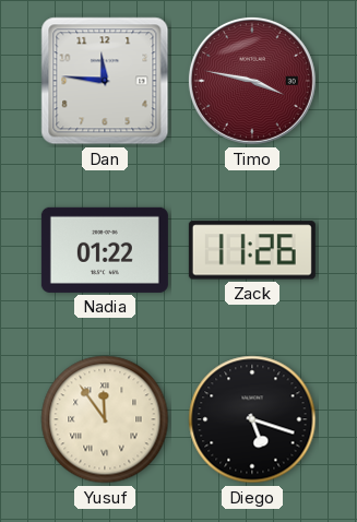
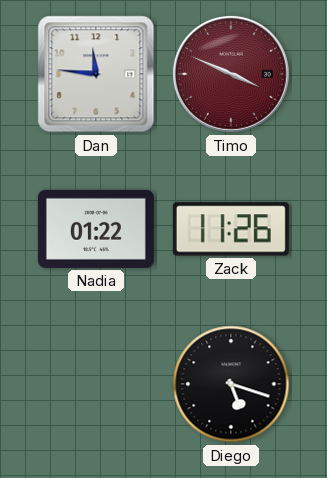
Timo: 3:47 -> 3:49
Yusuf: 11:54 -> none
